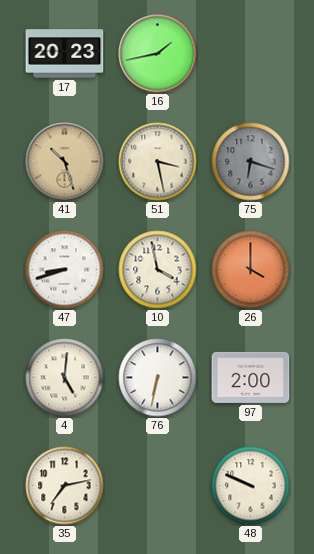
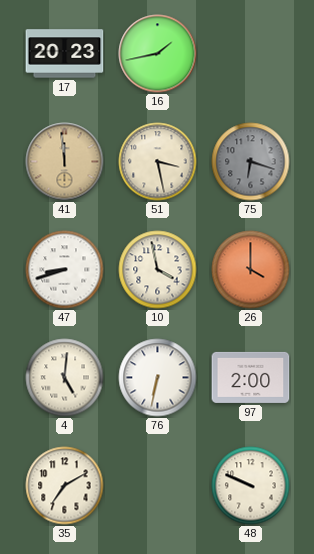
41: 10:27 -> 11:59
35: 7:13 -> 7:10
